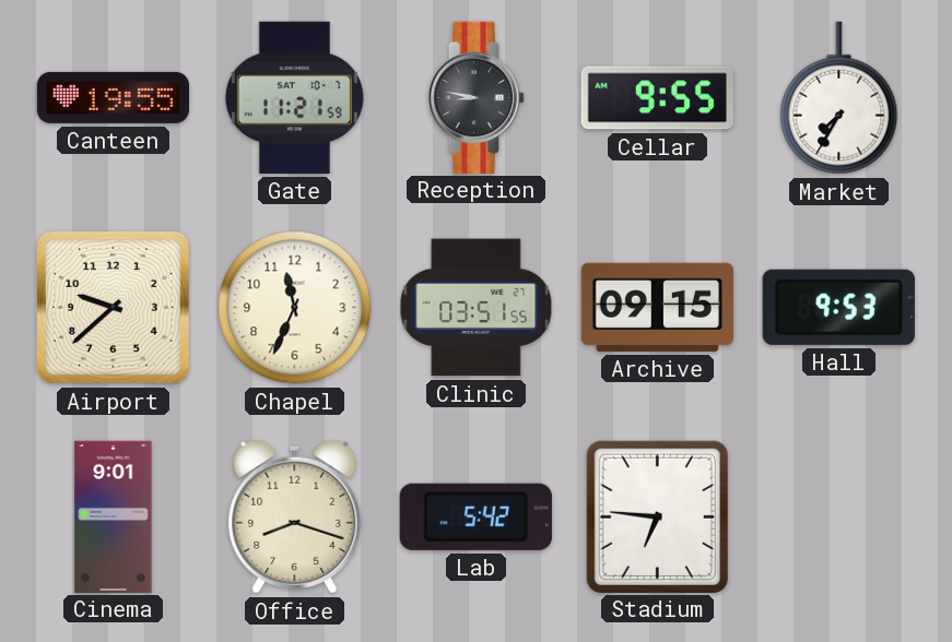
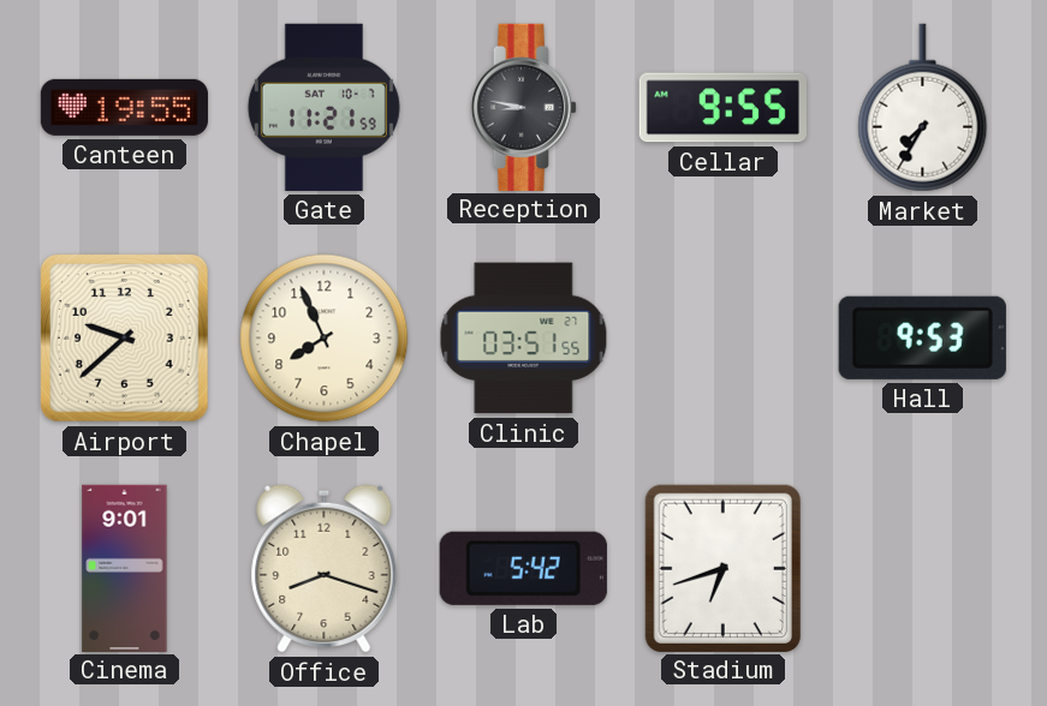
Chapel: 11:34 -> 7:56
Archive: 09:15 -> none
Stadium: 6:46 -> 6:42
